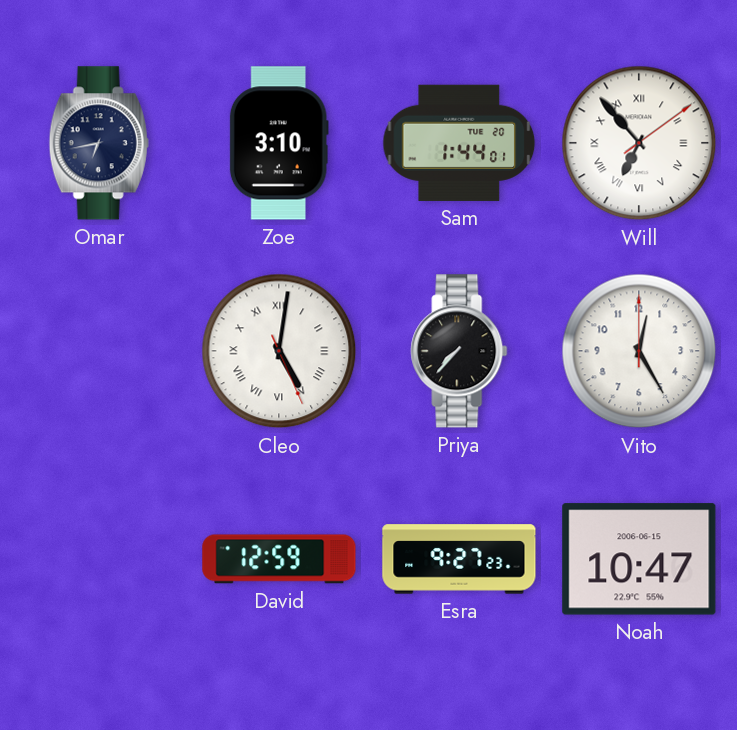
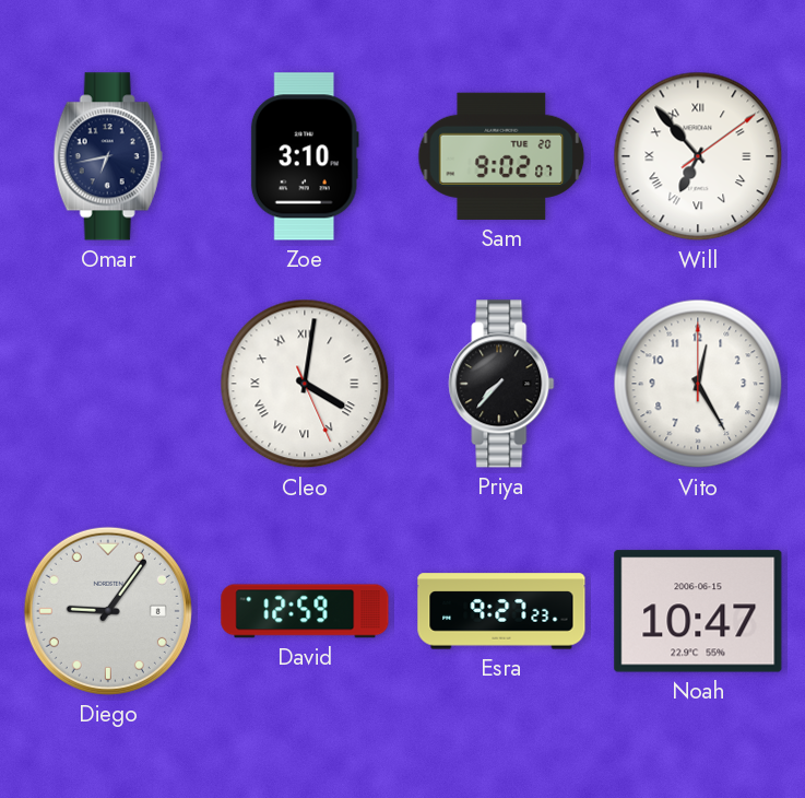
Sam: 1:44 -> 9:02
Cleo: 5:01 -> 4:01
Diego: none -> 9:06
